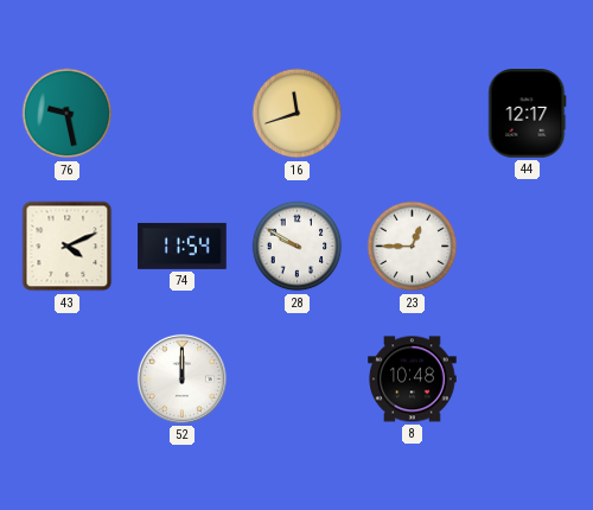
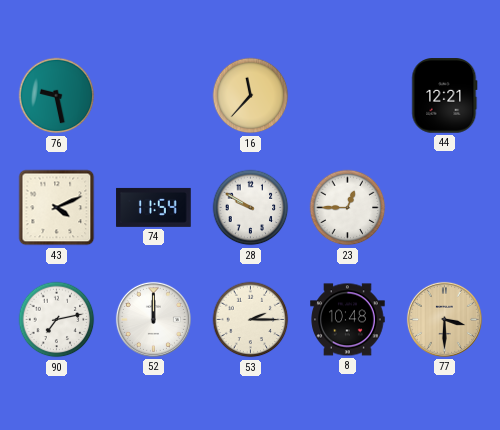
16: 11:42 -> 11:37
44: 12:17 -> 12:21
90: none -> 7:13
53: none -> 2:15
77: none -> 3:30
